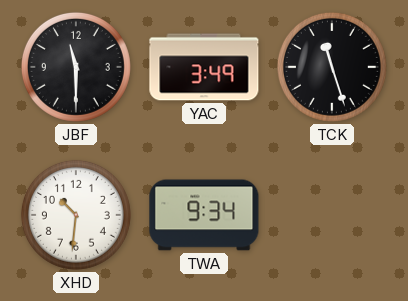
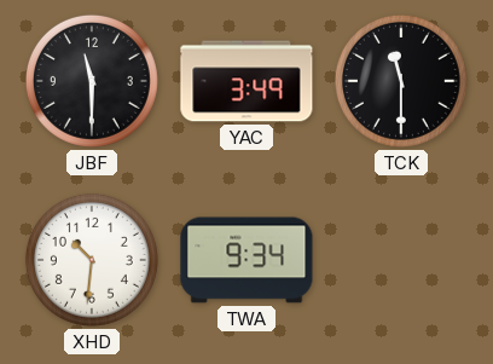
TCK: 11:27 -> 11:30
